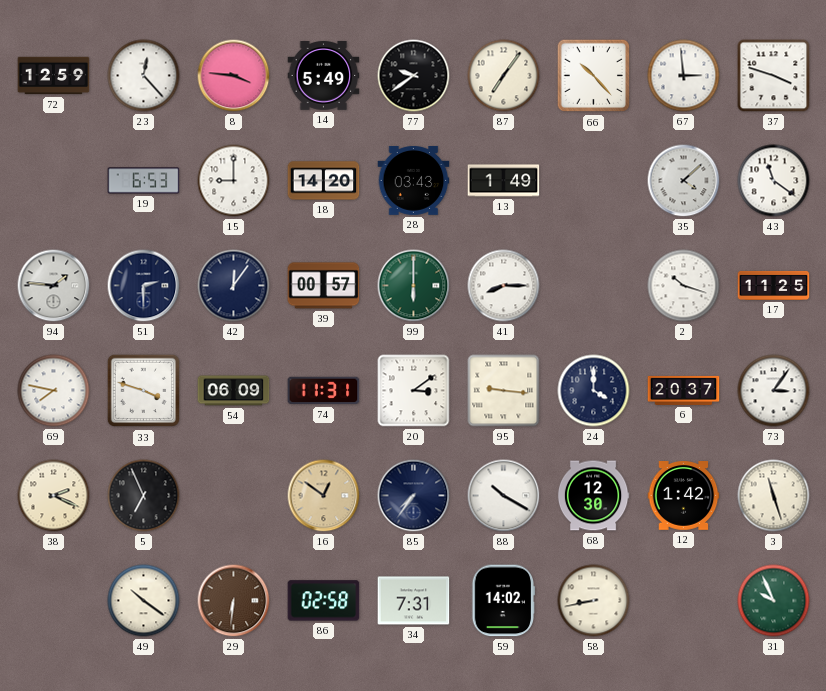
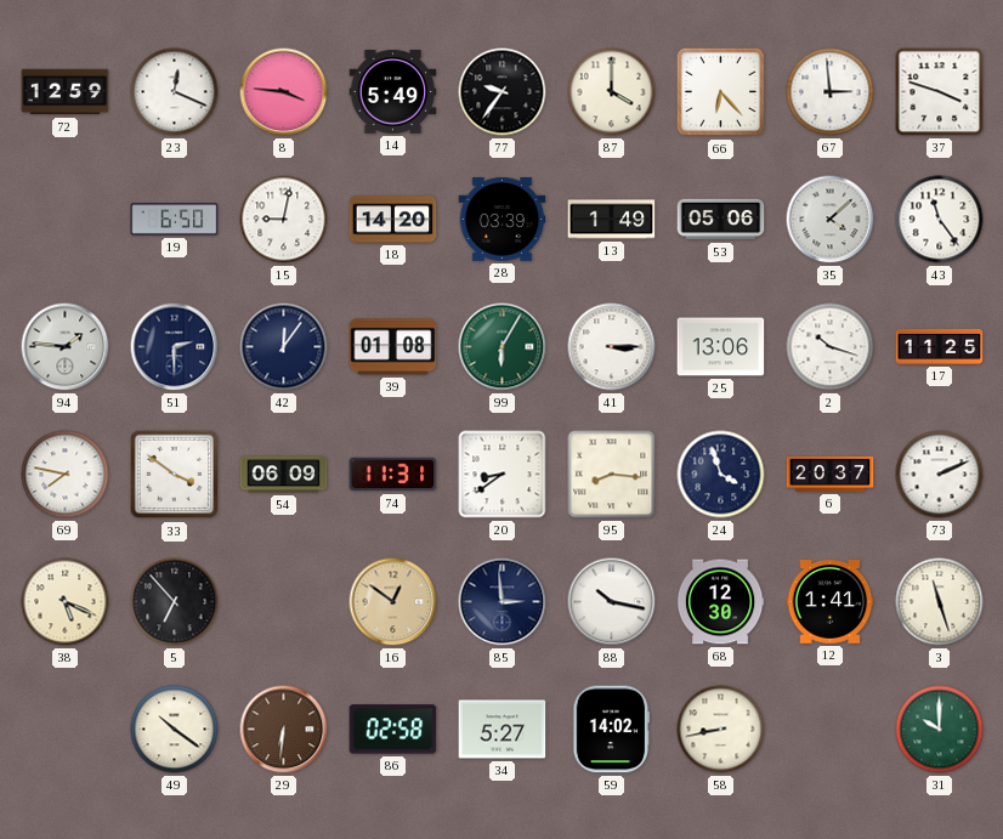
23: 12:23 -> 12:19
77: 9:39 -> 9:36
87: 7:06 -> 4:00
66: 10:23 -> 6:23
19: 6:53 -> 6:50
15: 9:00 -> 9:02
28: 03:43 -> 03:39
53: none -> 05:06
43: 11:21 -> 11:24
39: 00:57 -> 01:08
99: 6:00 -> 6:05
41: 8:15 -> 3:15
25: none -> 13:06
33: 3:48 -> 3:51
20: 3:09 -> 8:39
95: 9:16 -> 8:16
24: 4:00 -> 3:57
73: 3:06 -> 2:11
38: 2:19 -> 5:19
5: 6:56 -> 6:53
85: 7:36 -> 2:59
88: 10:20 -> 10:17
12: 1:42 -> 1:41
34: 7:31 -> 5:27
31: 9:56 -> 10:00
